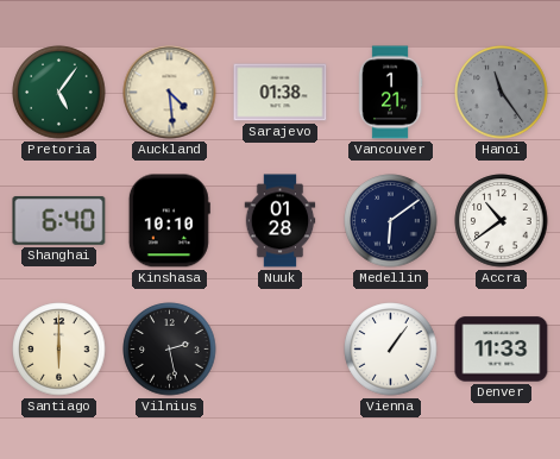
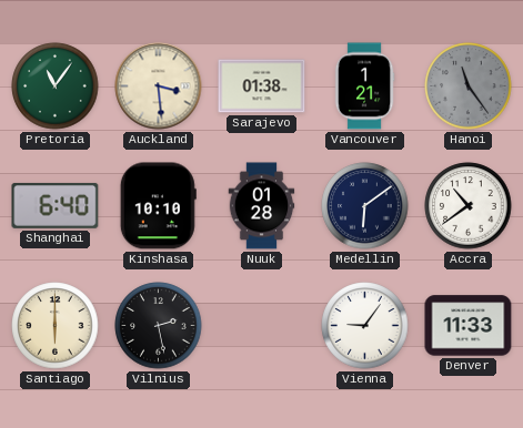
Pretoria: 5:06 -> 11:06
Auckland: 4:29 -> 3:29
Vienna: 1:06 -> 9:06
